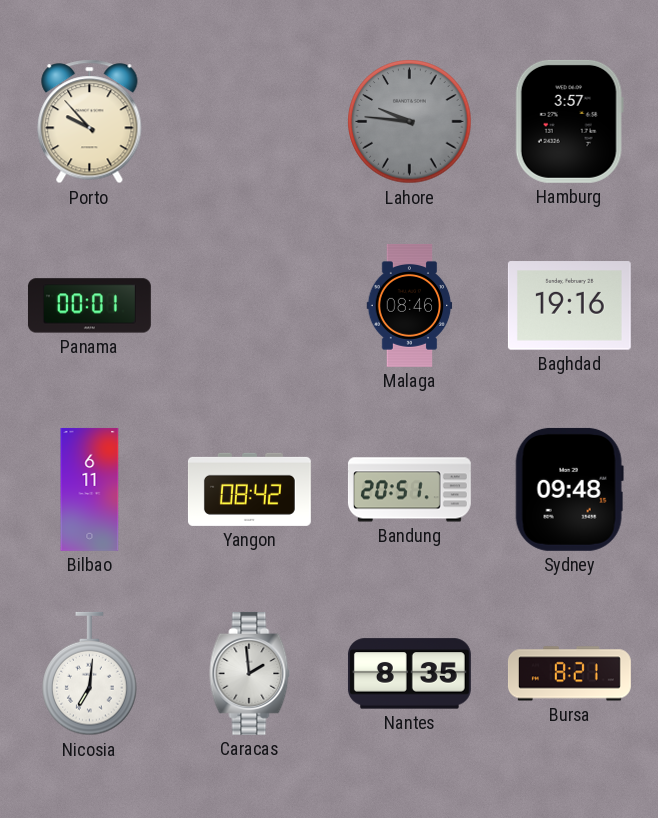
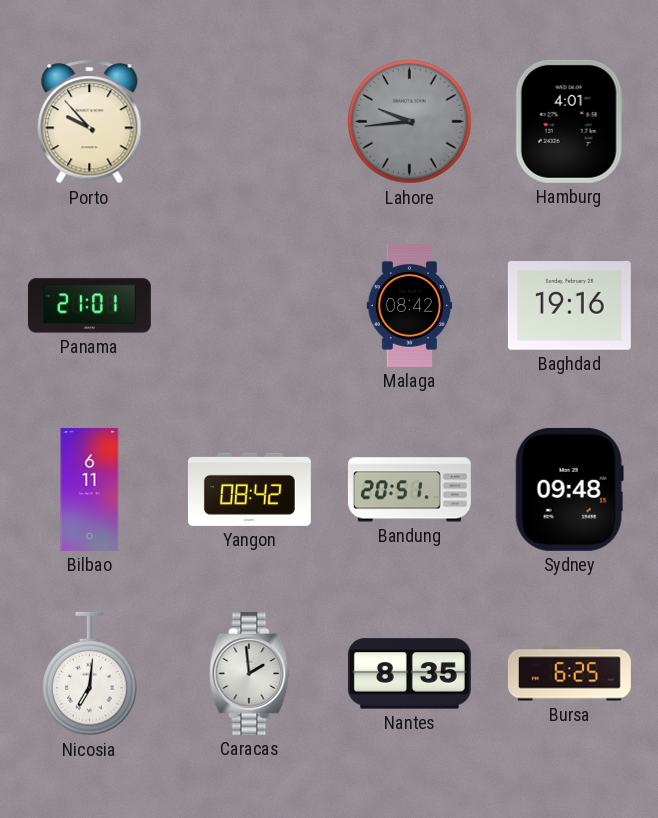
Lahore: 9:46 -> 9:44
Hamburg: 3:57 -> 4:01
Panama: 00:01 -> 21:01
Malaga: 08:46 -> 08:42
Bursa: 8:21 -> 6:25
